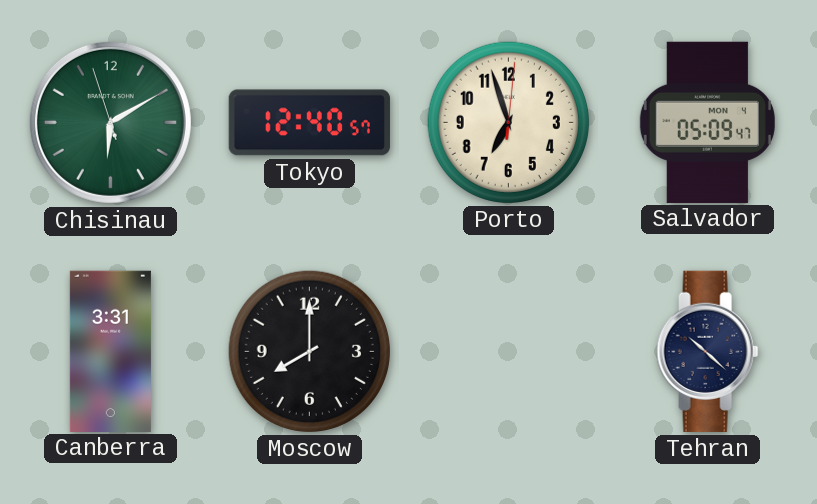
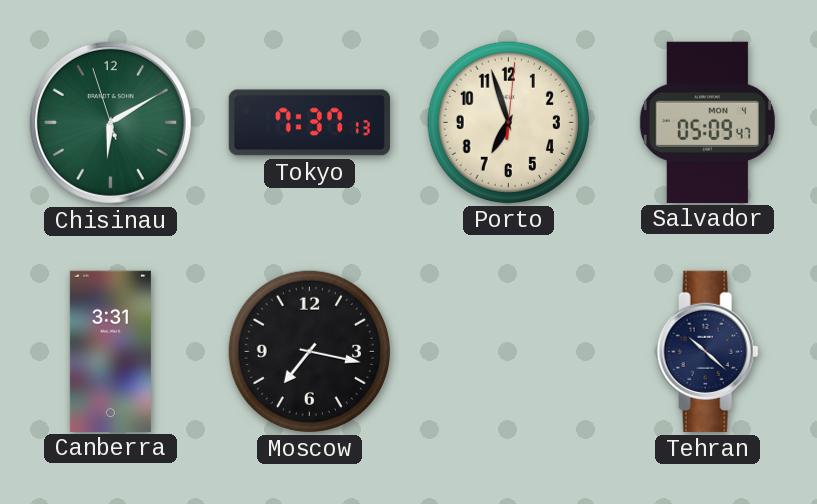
Tokyo: 12:40 -> 7:37
Moscow: 8:00 -> 7:17
